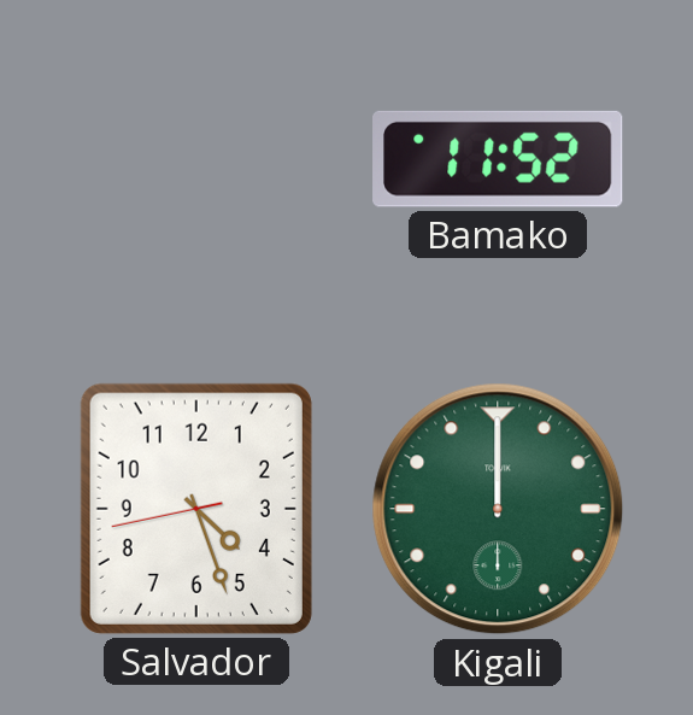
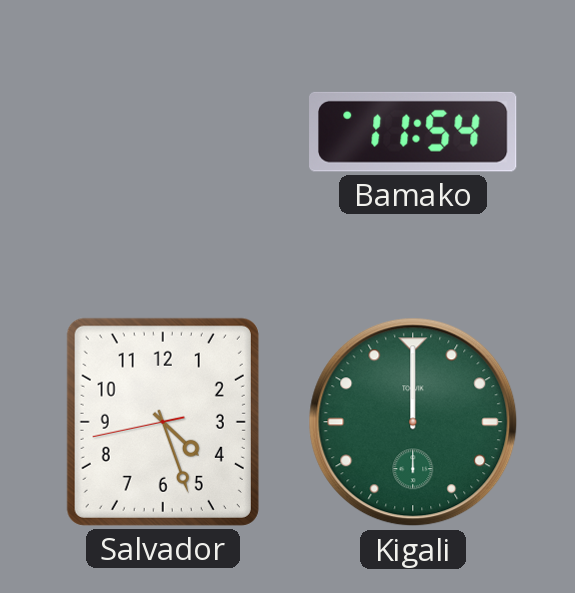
Bamako: 11:52 -> 11:54
